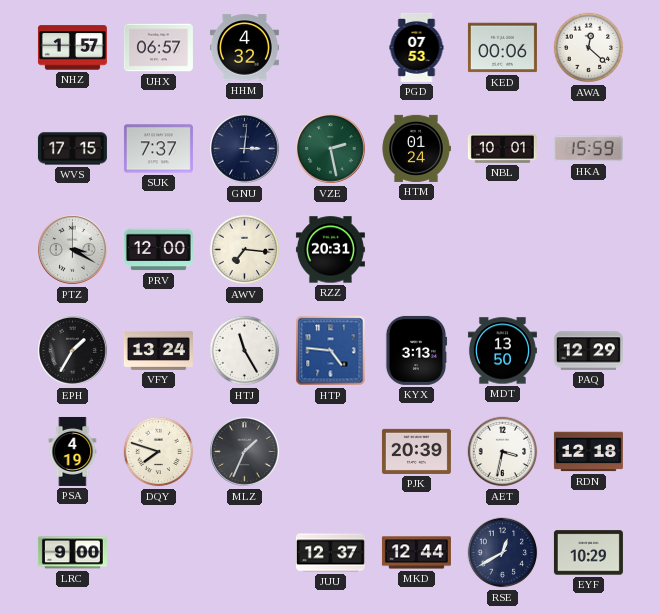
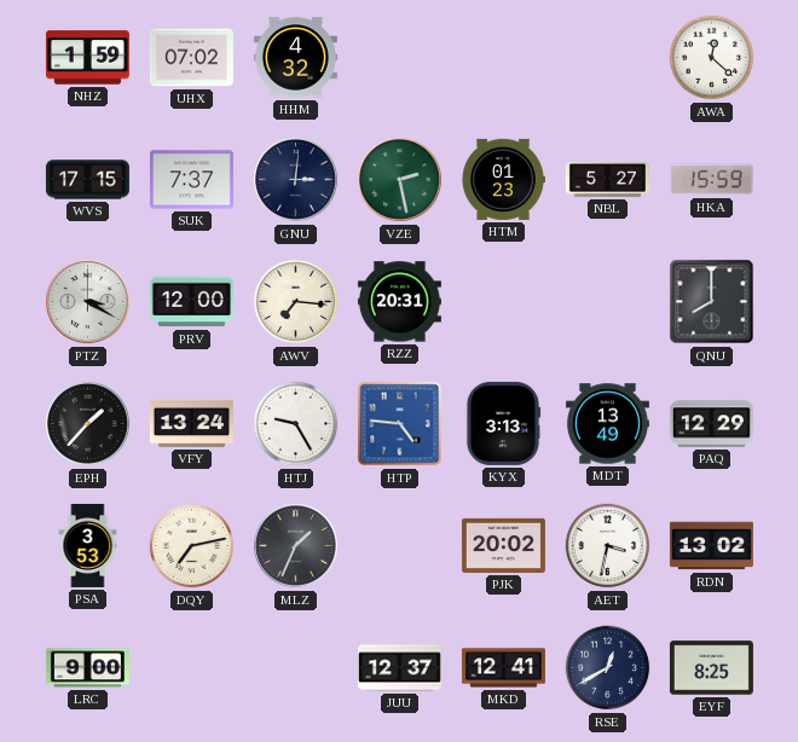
NHZ: 1:57 -> 1:59
UHX: 06:57 -> 07:02
PGD: 07:53 -> none
KED: 00:06 -> none
HTM: 01:24 -> 01:23
NBL: 10:01 -> 5:27
QNU: none -> 8:00
EPH: 1:35 -> 1:37
HTJ: 11:25 -> 9:25
MDT: 13:50 -> 13:49
PSA: 4:19 -> 3:53
DQY: 7:48 -> 7:13
PJK: 20:39 -> 20:02
RDN: 12:18 -> 13:02
MKD: 12:44 -> 12:41
EYF: 10:29 -> 8:25
